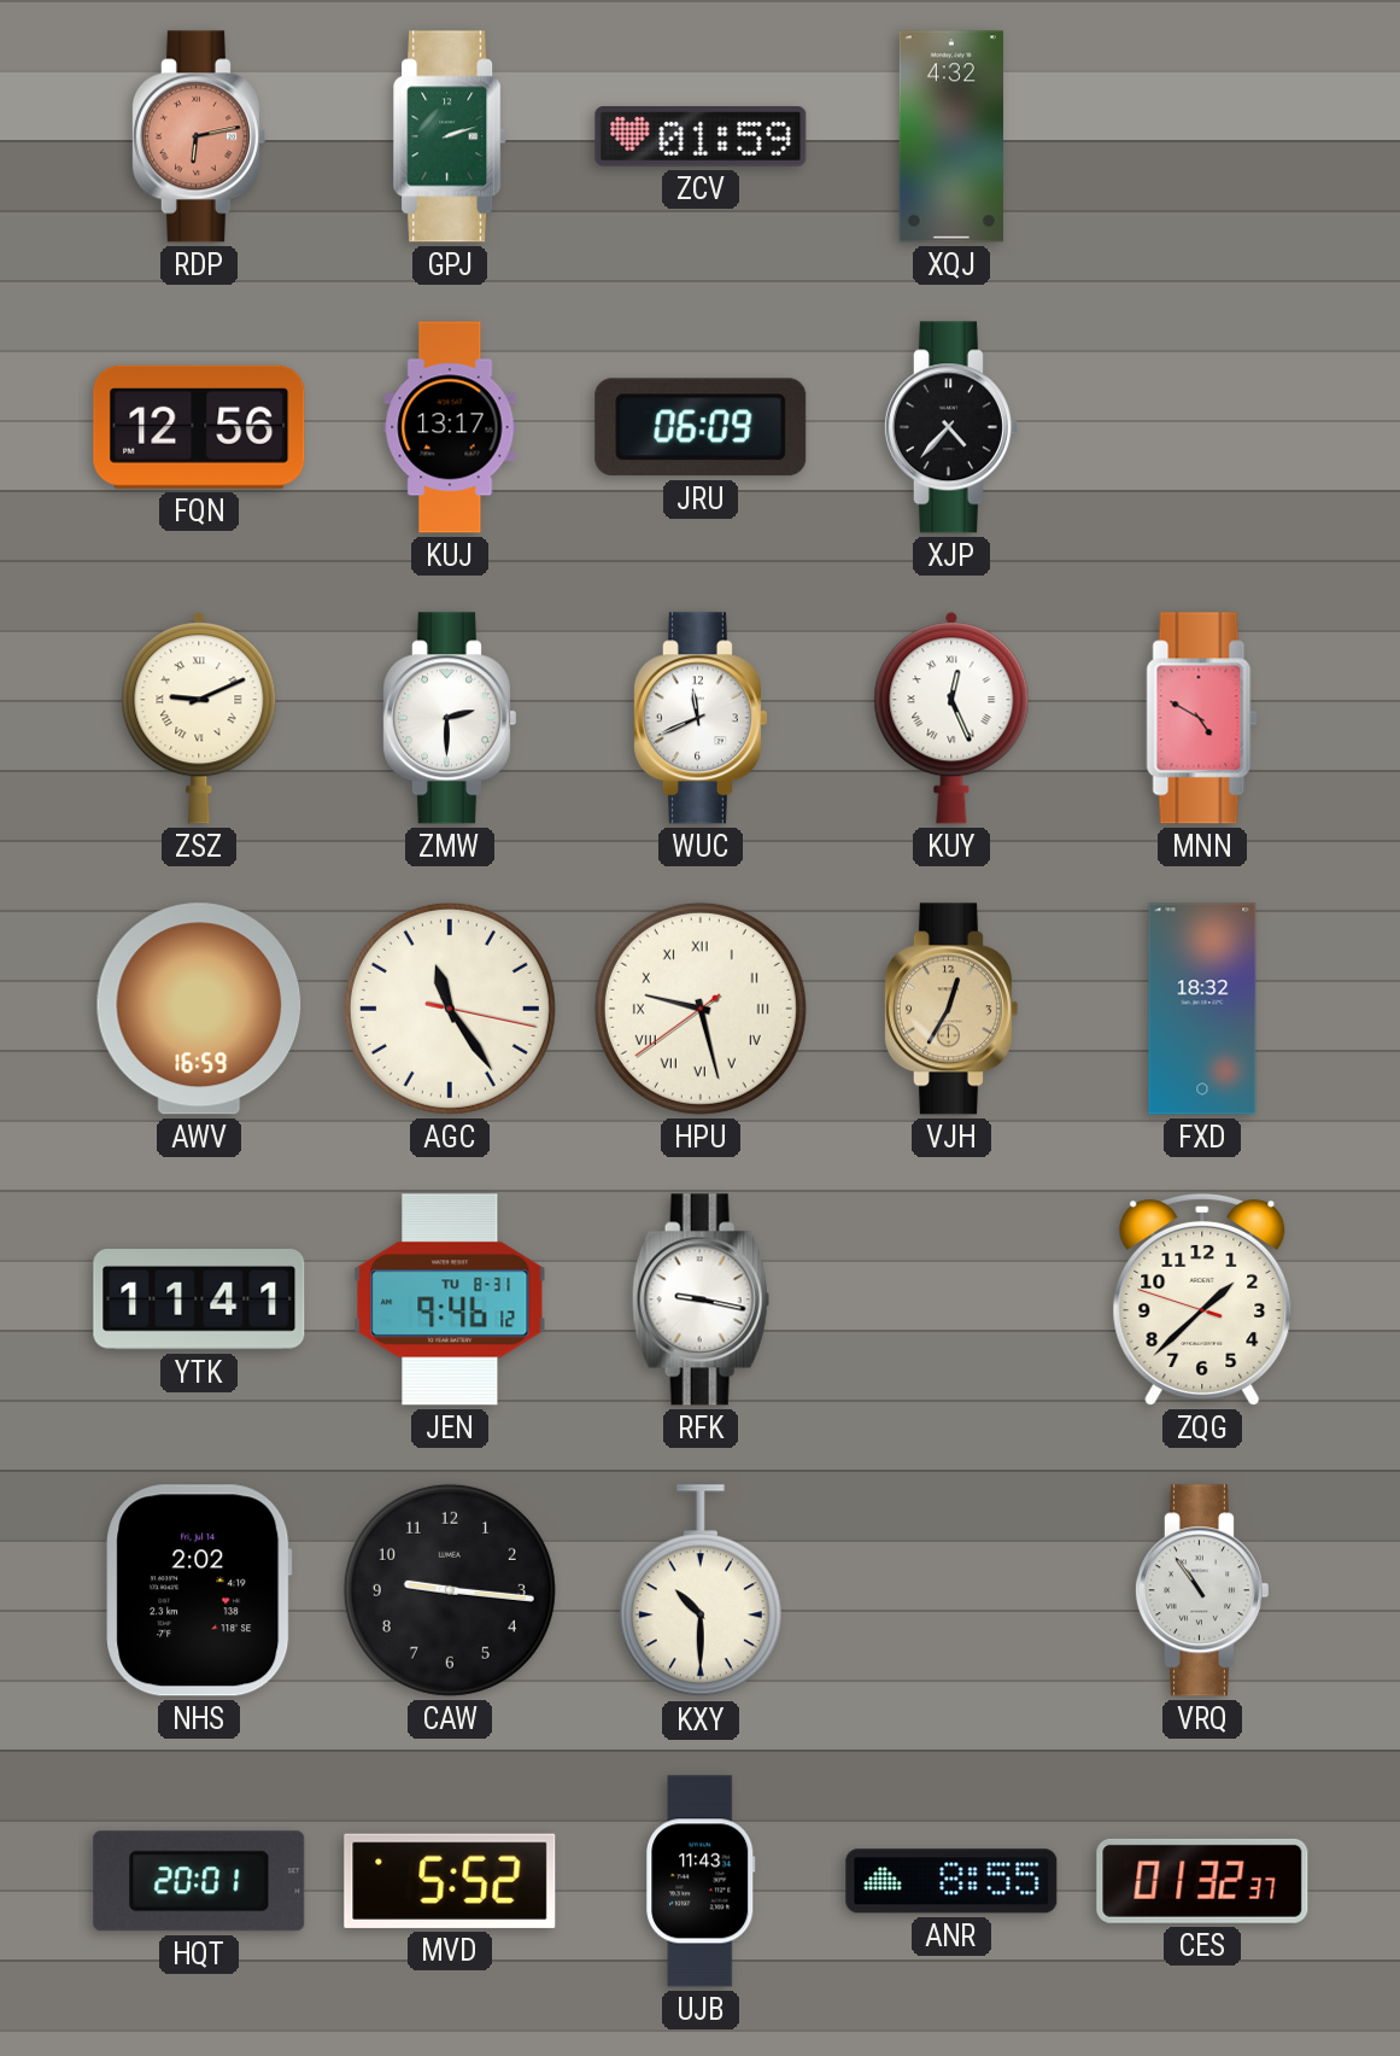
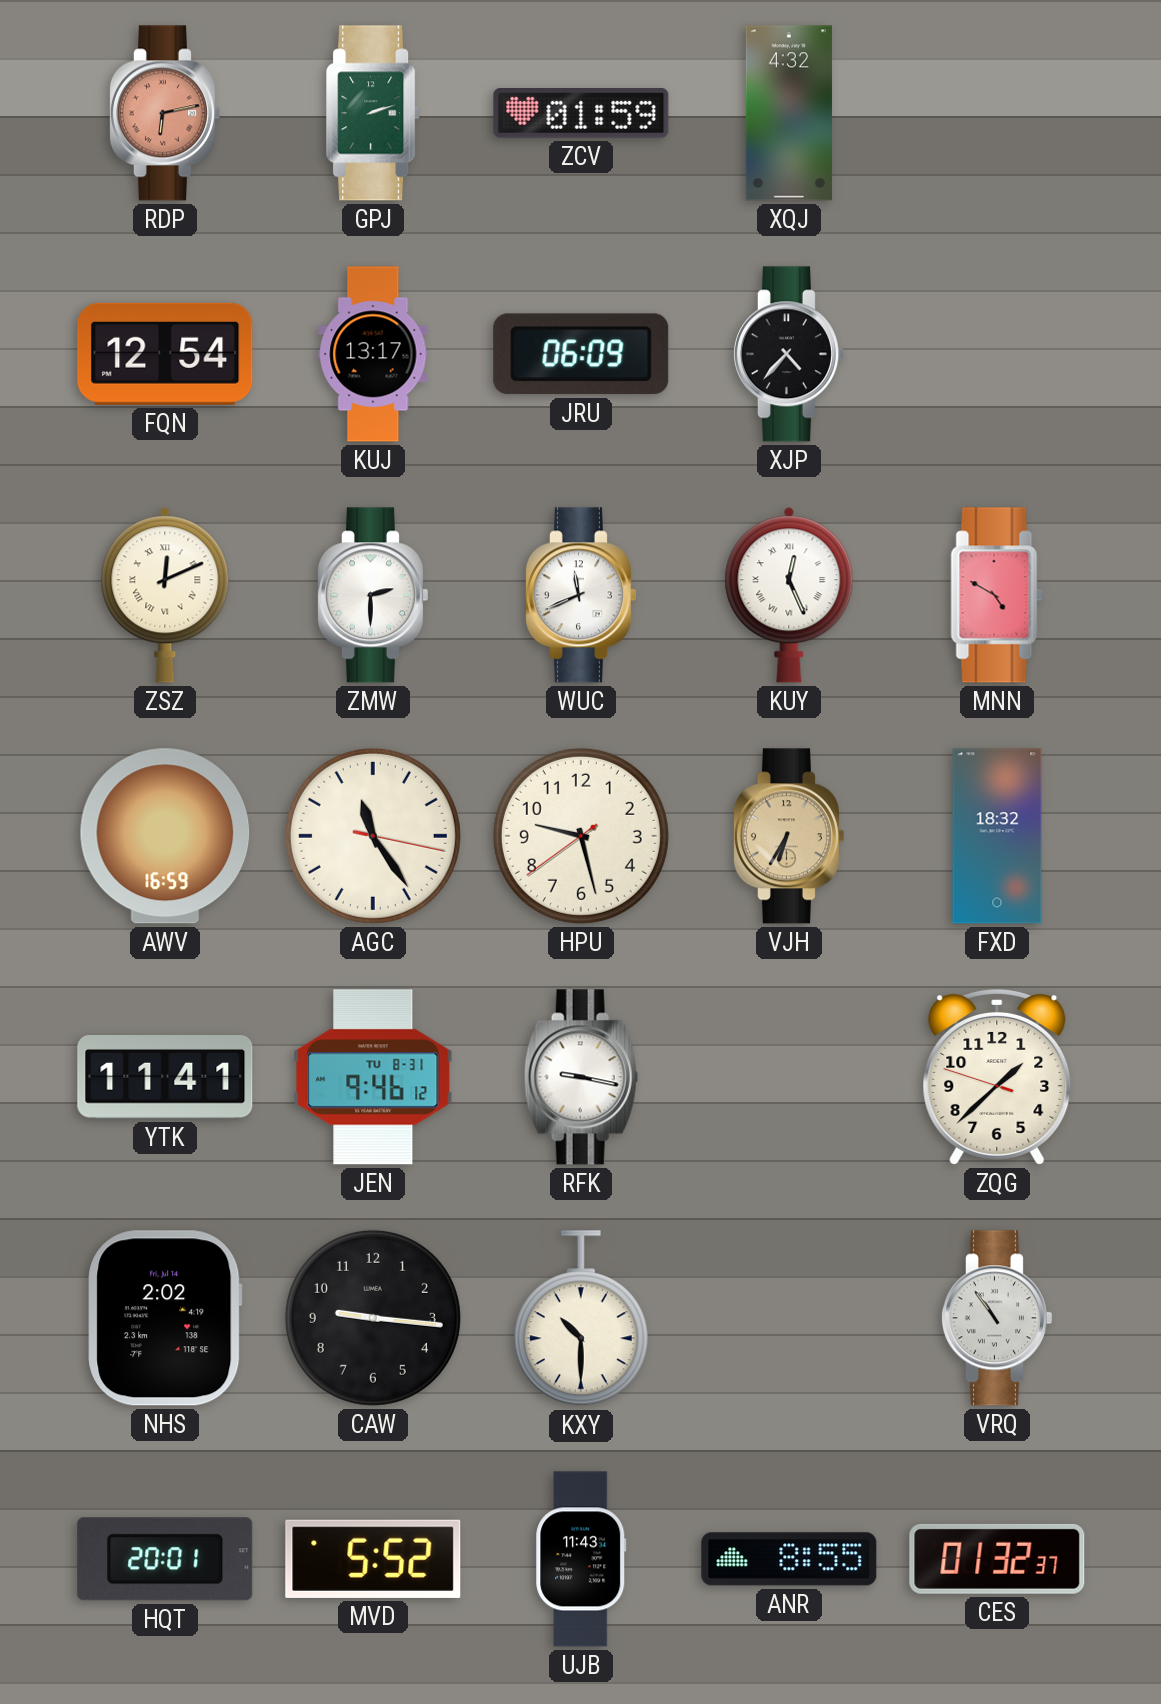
FQN: 12:56 -> 12:54
ZSZ: 9:11 -> 12:11
HPU numerals: Roman -> Arabic
VJH: 12:35 -> 6:35
